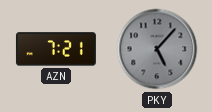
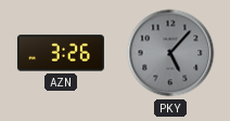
AZN: 7:21 -> 3:26
